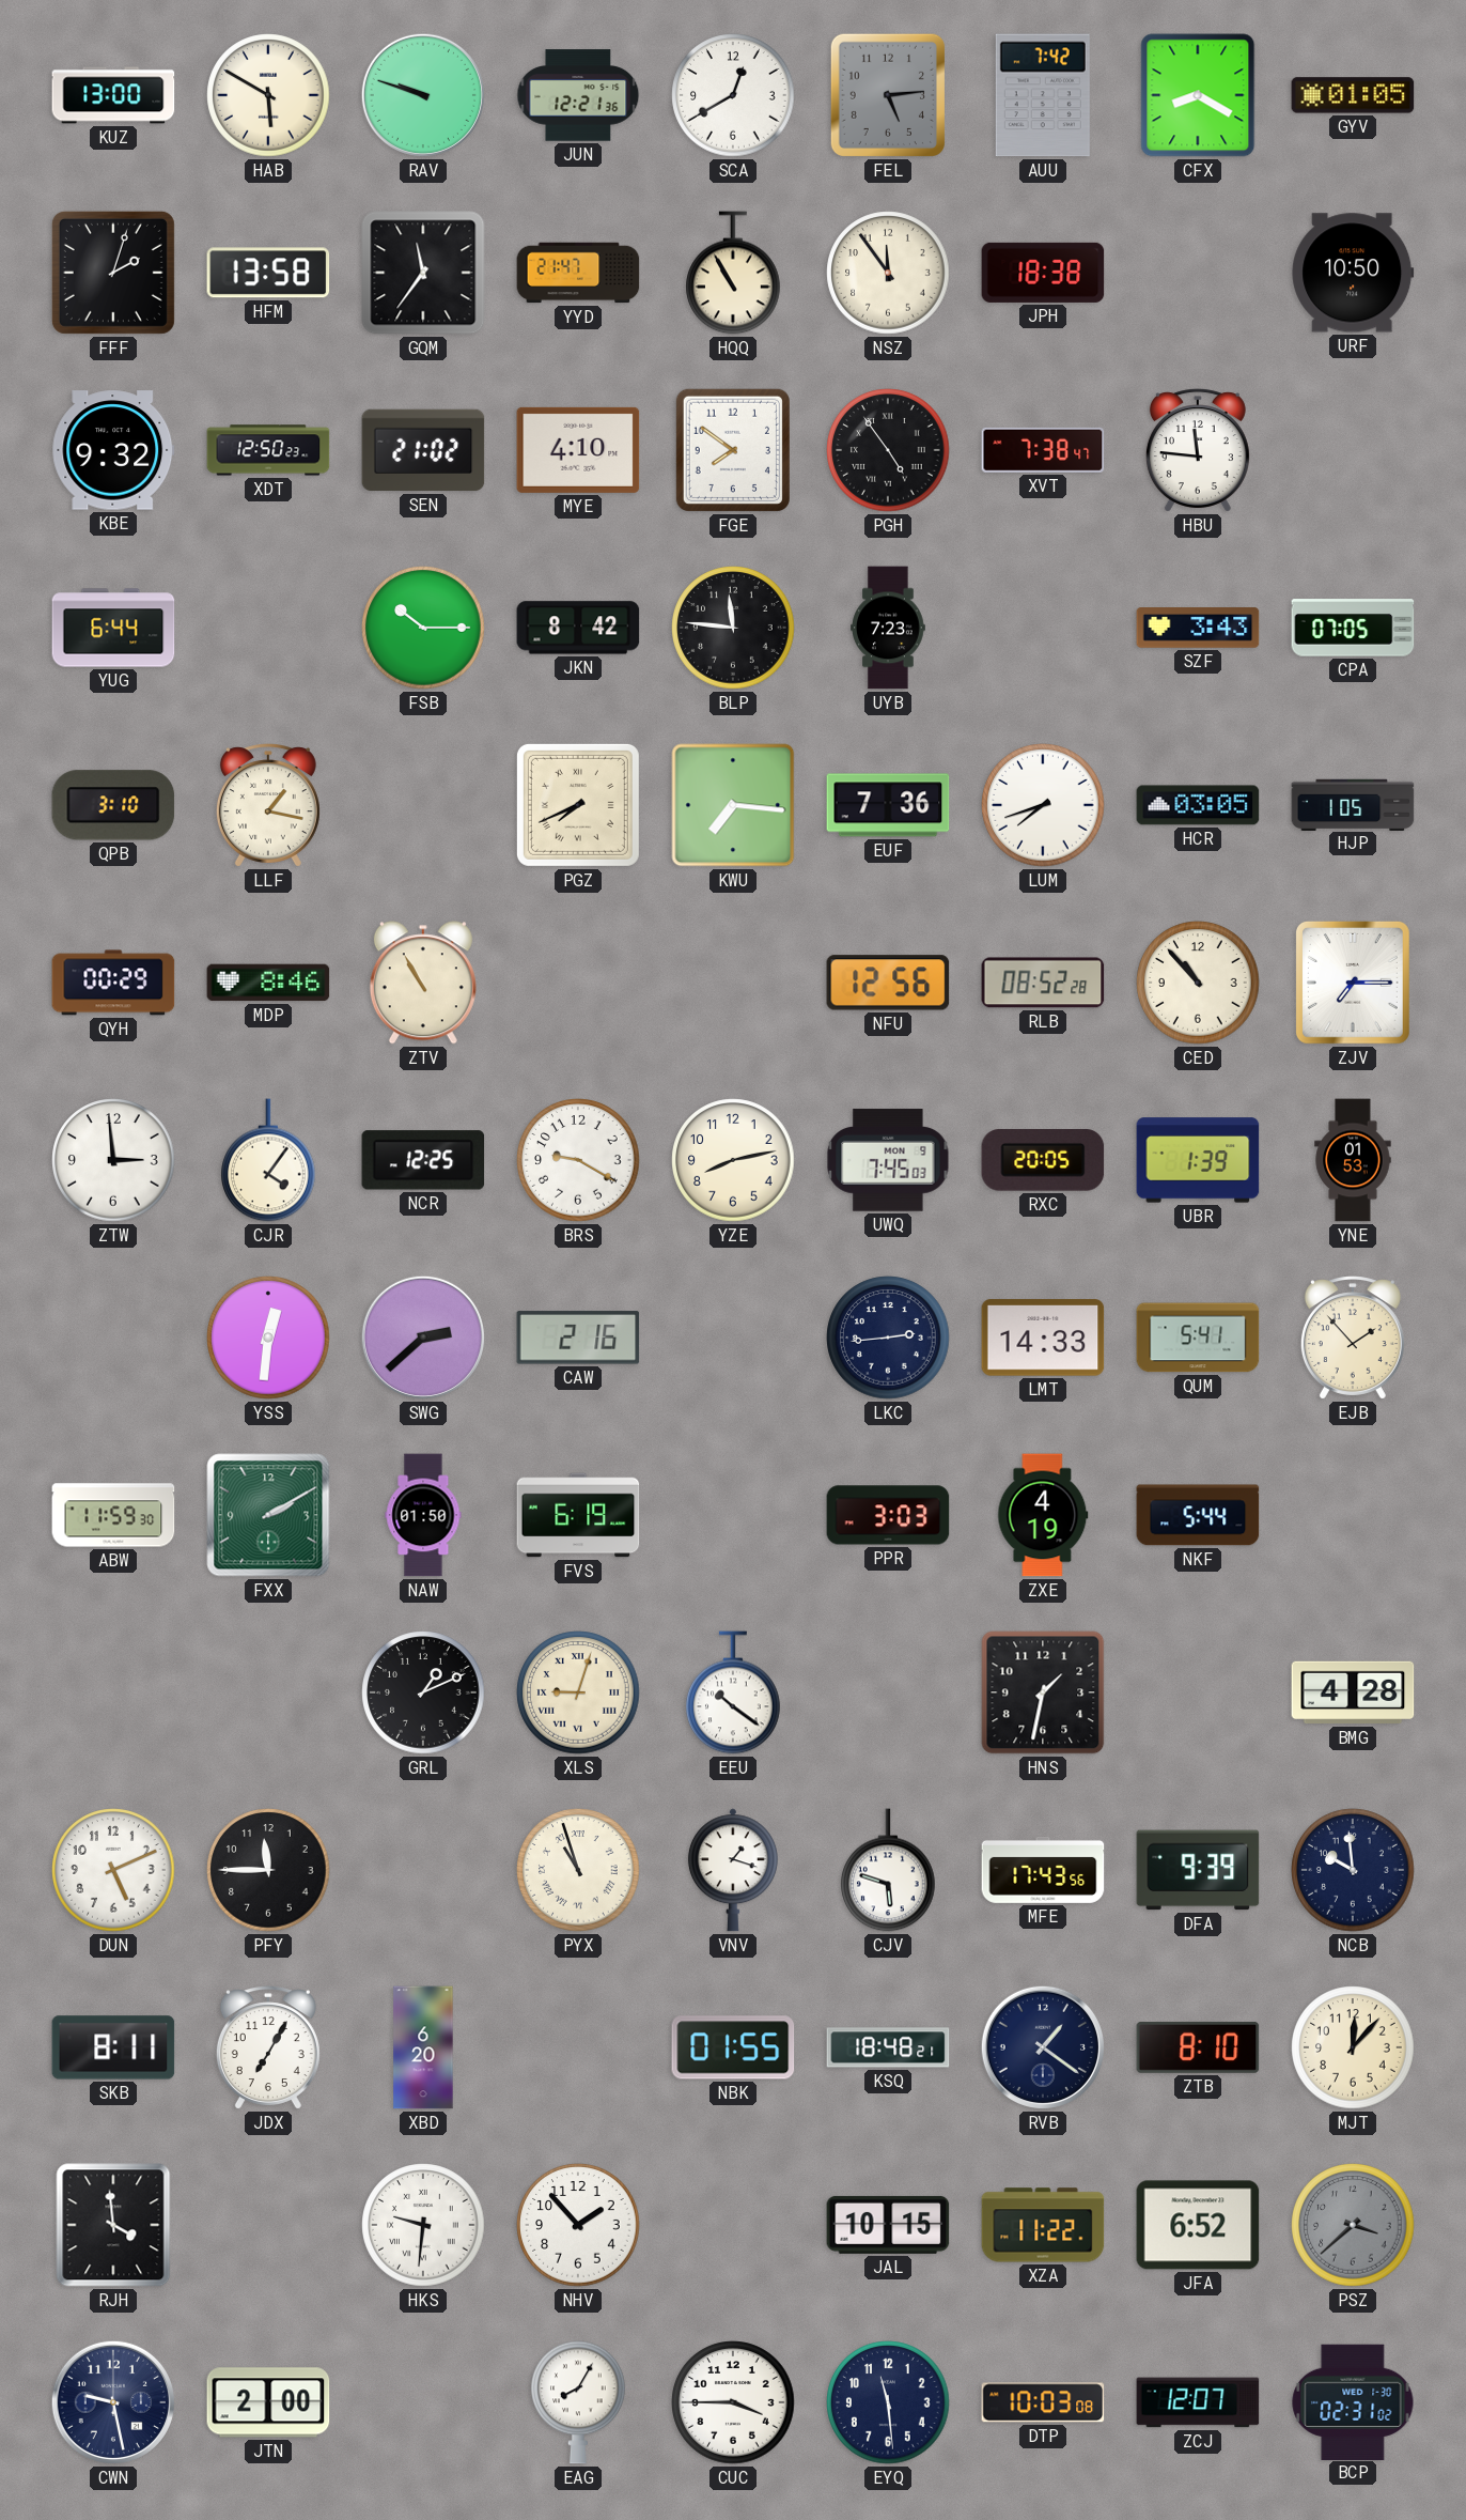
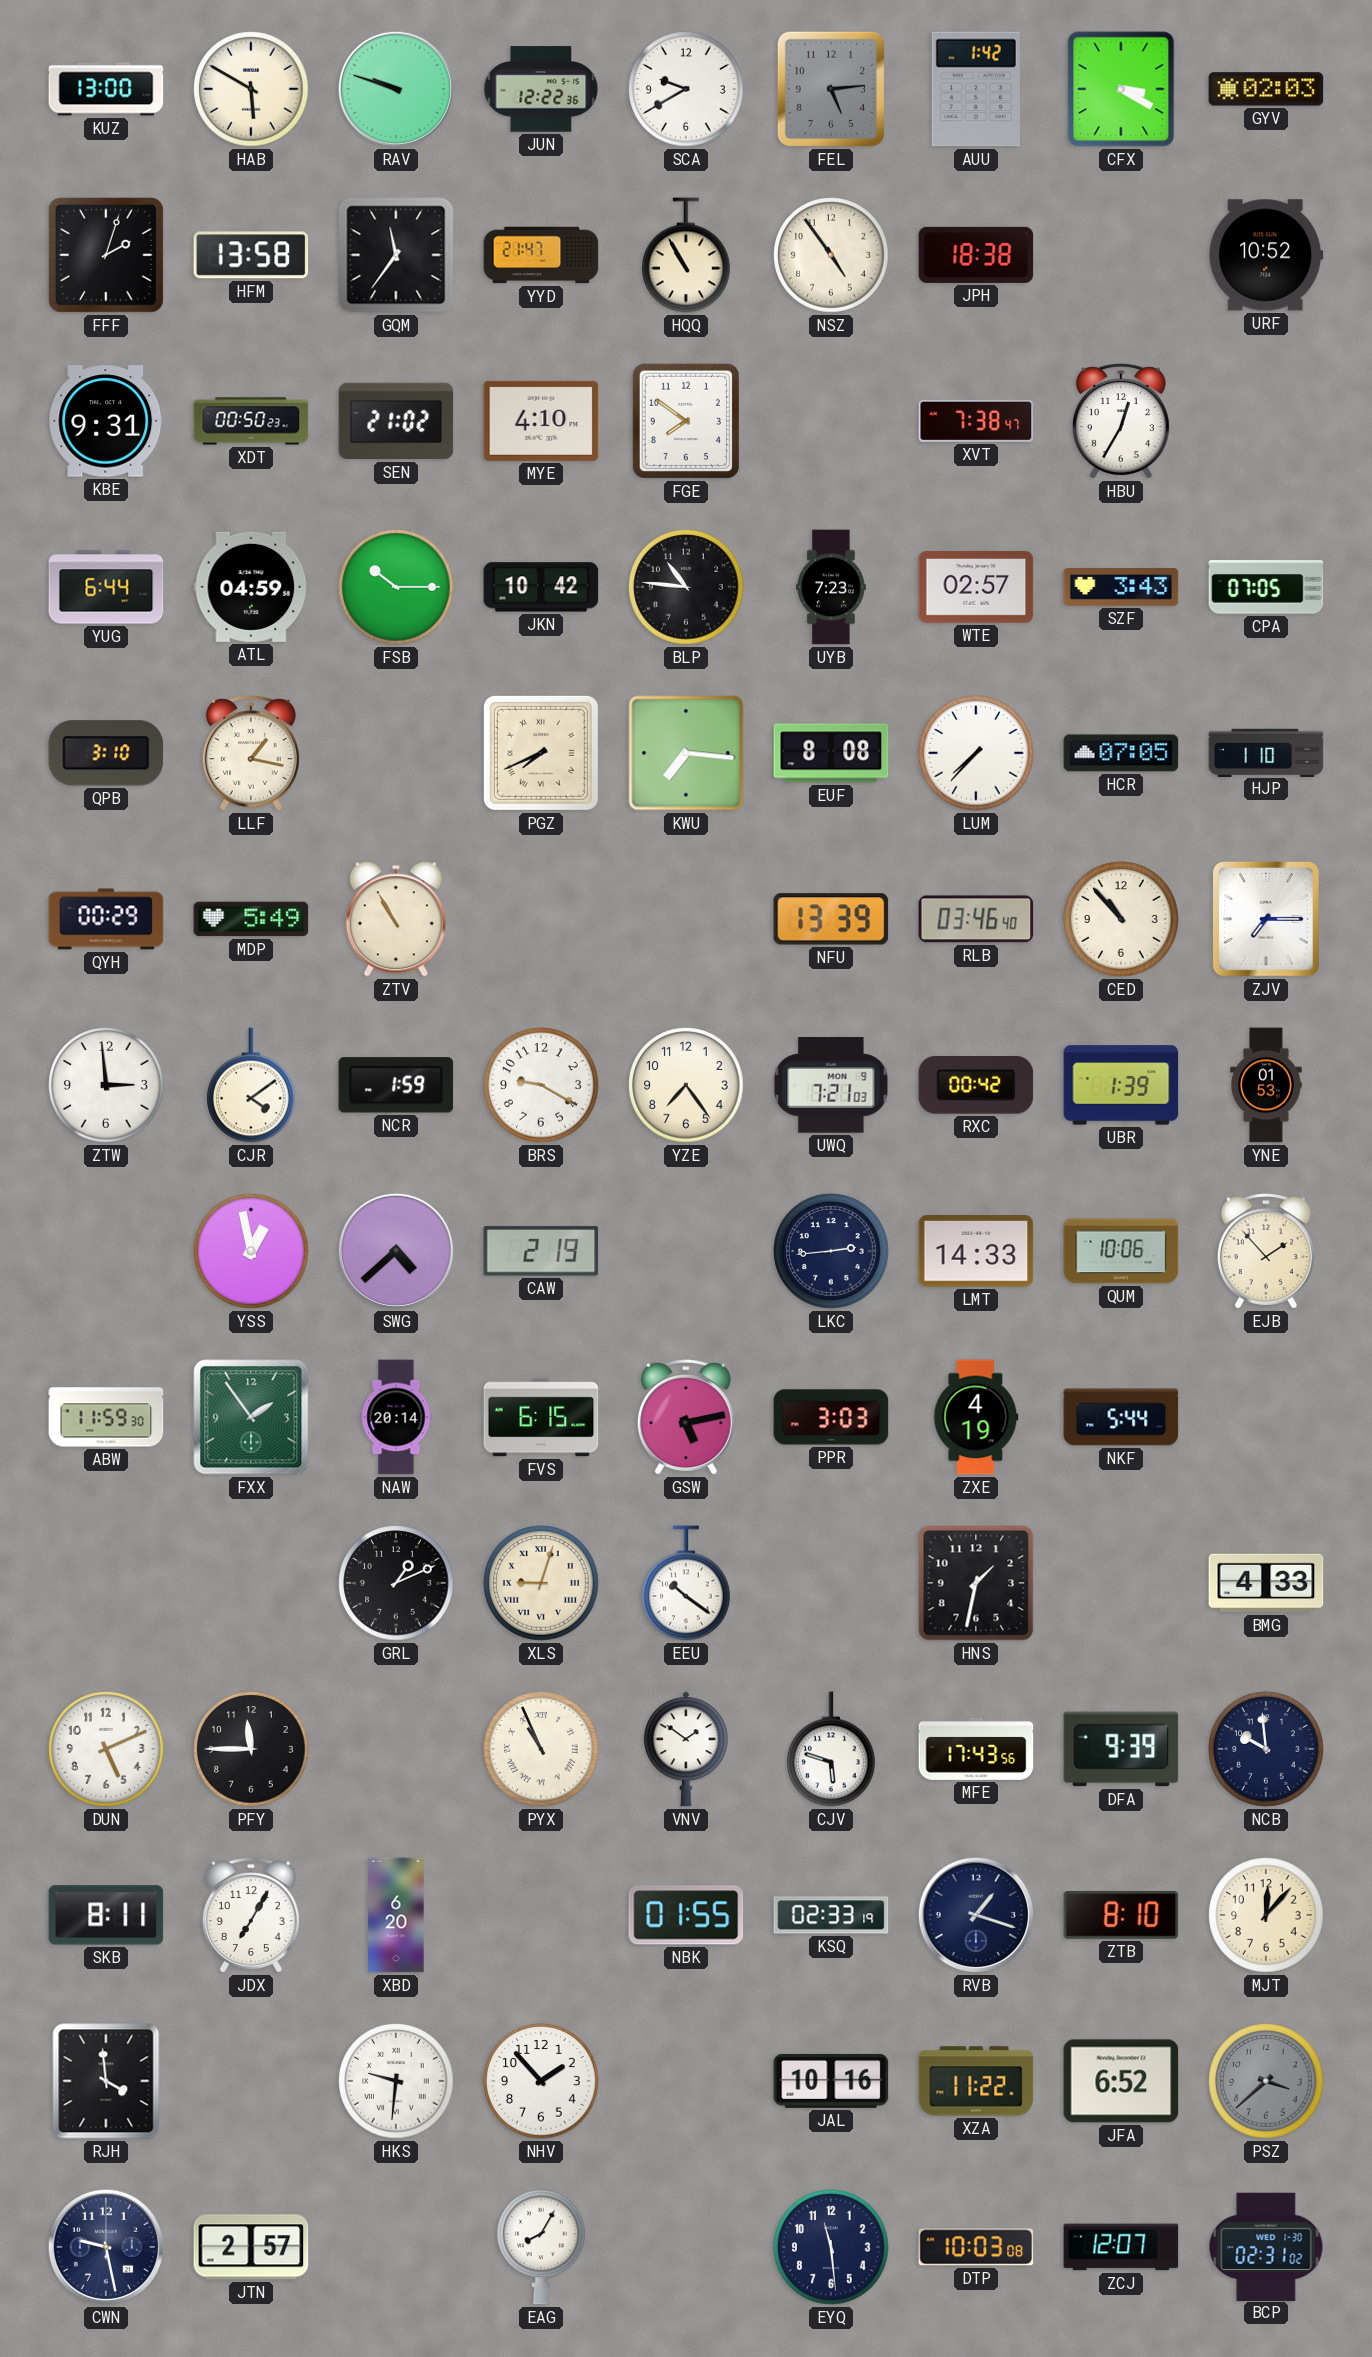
JUN: 12:21 -> 12:22
SCA: 12:40 -> 9:40
AUU: 7:42 -> 1:42
CFX: 8:20 -> 3:20
GYV: 01:05 -> 02:03
NSZ: 11:54 -> 4:54
URF: 10:50 -> 10:52
KBE: 9:32 -> 9:31
XDT: 12:50 -> 00:50
PGH: 4:54 -> none
HBU: 11:46 -> 12:35
ATL: none -> 04:59
JKN: 8:42 -> 10:42
BLP: 11:46 -> 10:46
WTE: none -> 02:57
EUF: 7:36 -> 8:08
LUM: 7:42 -> 7:37
HCR: 03:05 -> 07:05
HJP: 1:05 -> 1:10
MDP: 8:46 -> 5:49
NFU: 12:56 -> 13:39
RLB: 08:52 -> 03:46
CJR: 4:06 -> 4:09
NCR: 12:25 -> 1:59
YZE: 8:13 -> 7:24
UWQ: 7:45 -> 7:21
RXC: 20:05 -> 00:42
YSS: 12:31 -> 12:58
SWG: 2:38 -> 4:38
CAW: 2:16 -> 2:19
QUM: 5:41 -> 10:06
FXX: 2:10 -> 1:54
NAW: 01:50 -> 20:14
FVS: 6:19 -> 6:15
GSW: none -> 5:13
BMG: 4:28 -> 4:33
PYX: 10:57 -> 10:56
VNV: 1:18 -> 1:51
KSQ: 18:48 -> 02:33
RVB: 1:21 -> 1:18
JAL: 10:15 -> 10:16
JTN: 2:00 -> 2:57
CUC: 3:45 -> none
